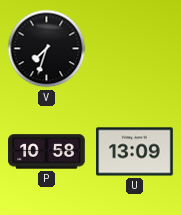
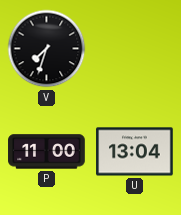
P: 10:58 -> 11:00
U: 13:09 -> 13:04
